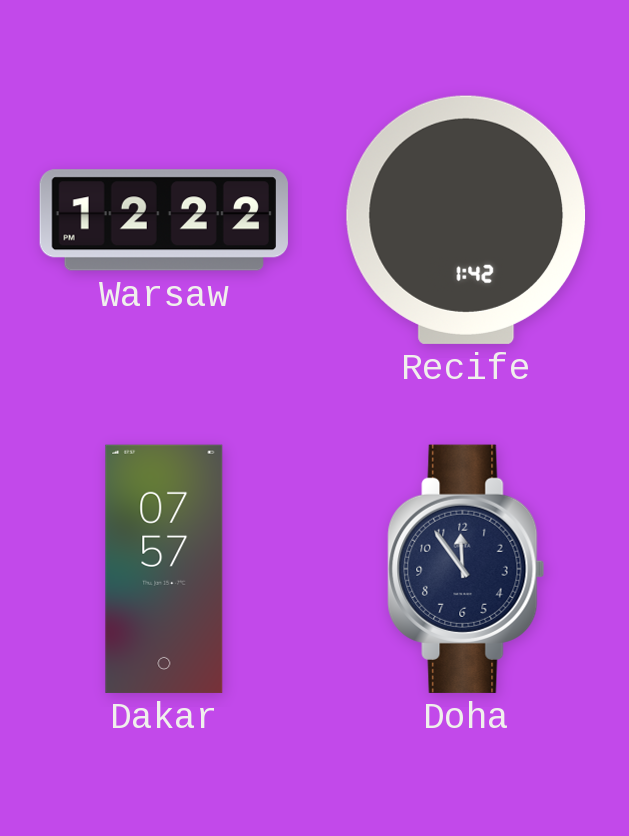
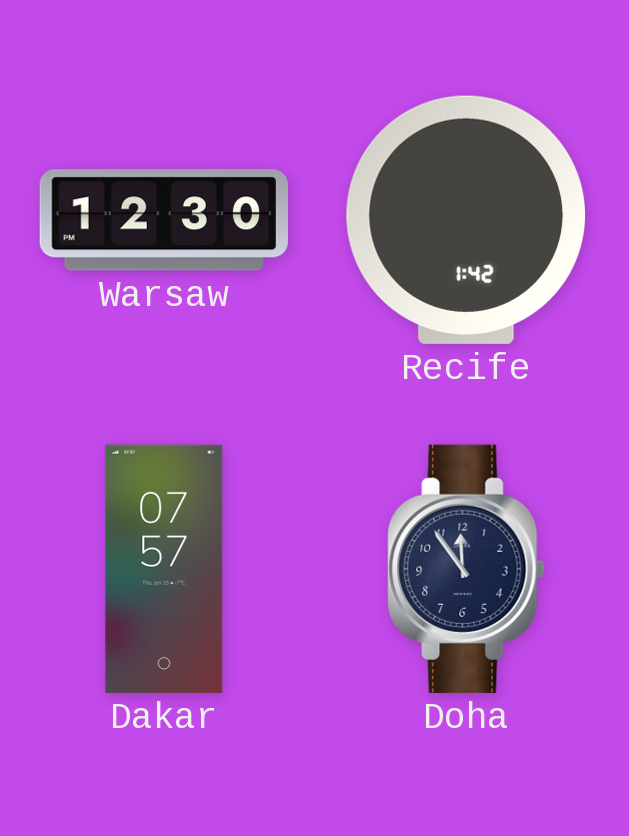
Warsaw: 12:22 -> 12:30
